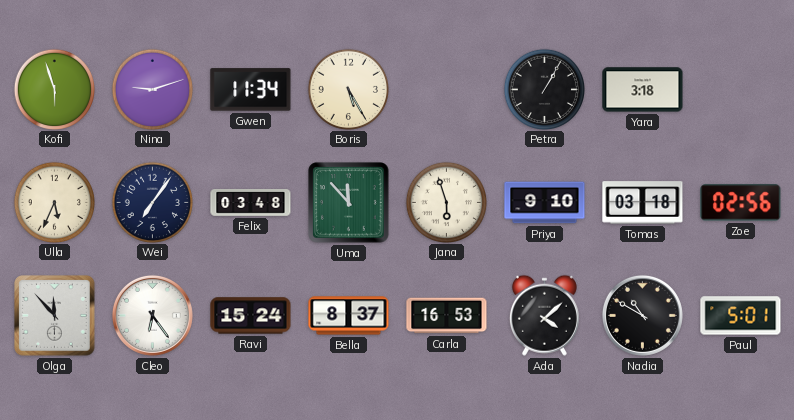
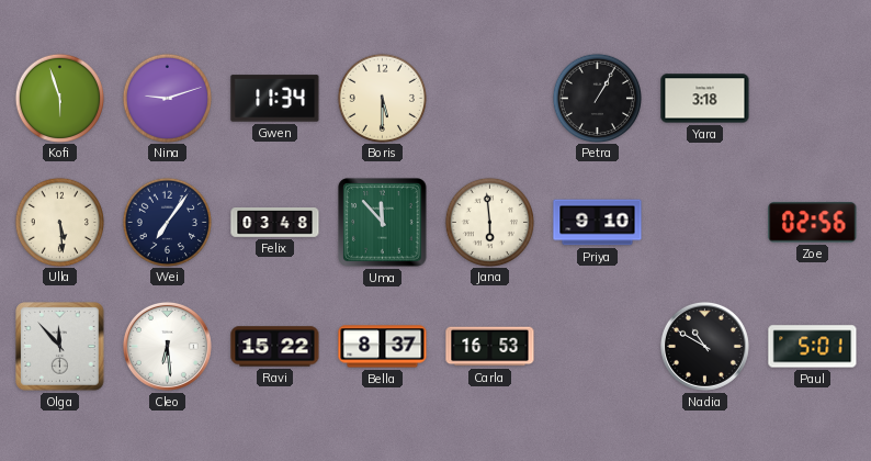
Boris: 5:25 -> 5:30
Ulla: 5:34 -> 5:29
Jana: 5:57 -> 5:59
Tomas: 03:18 -> none
Cleo: 6:24 -> 6:29
Ravi: 15:24 -> 15:22
Ada: 4:08 -> none
